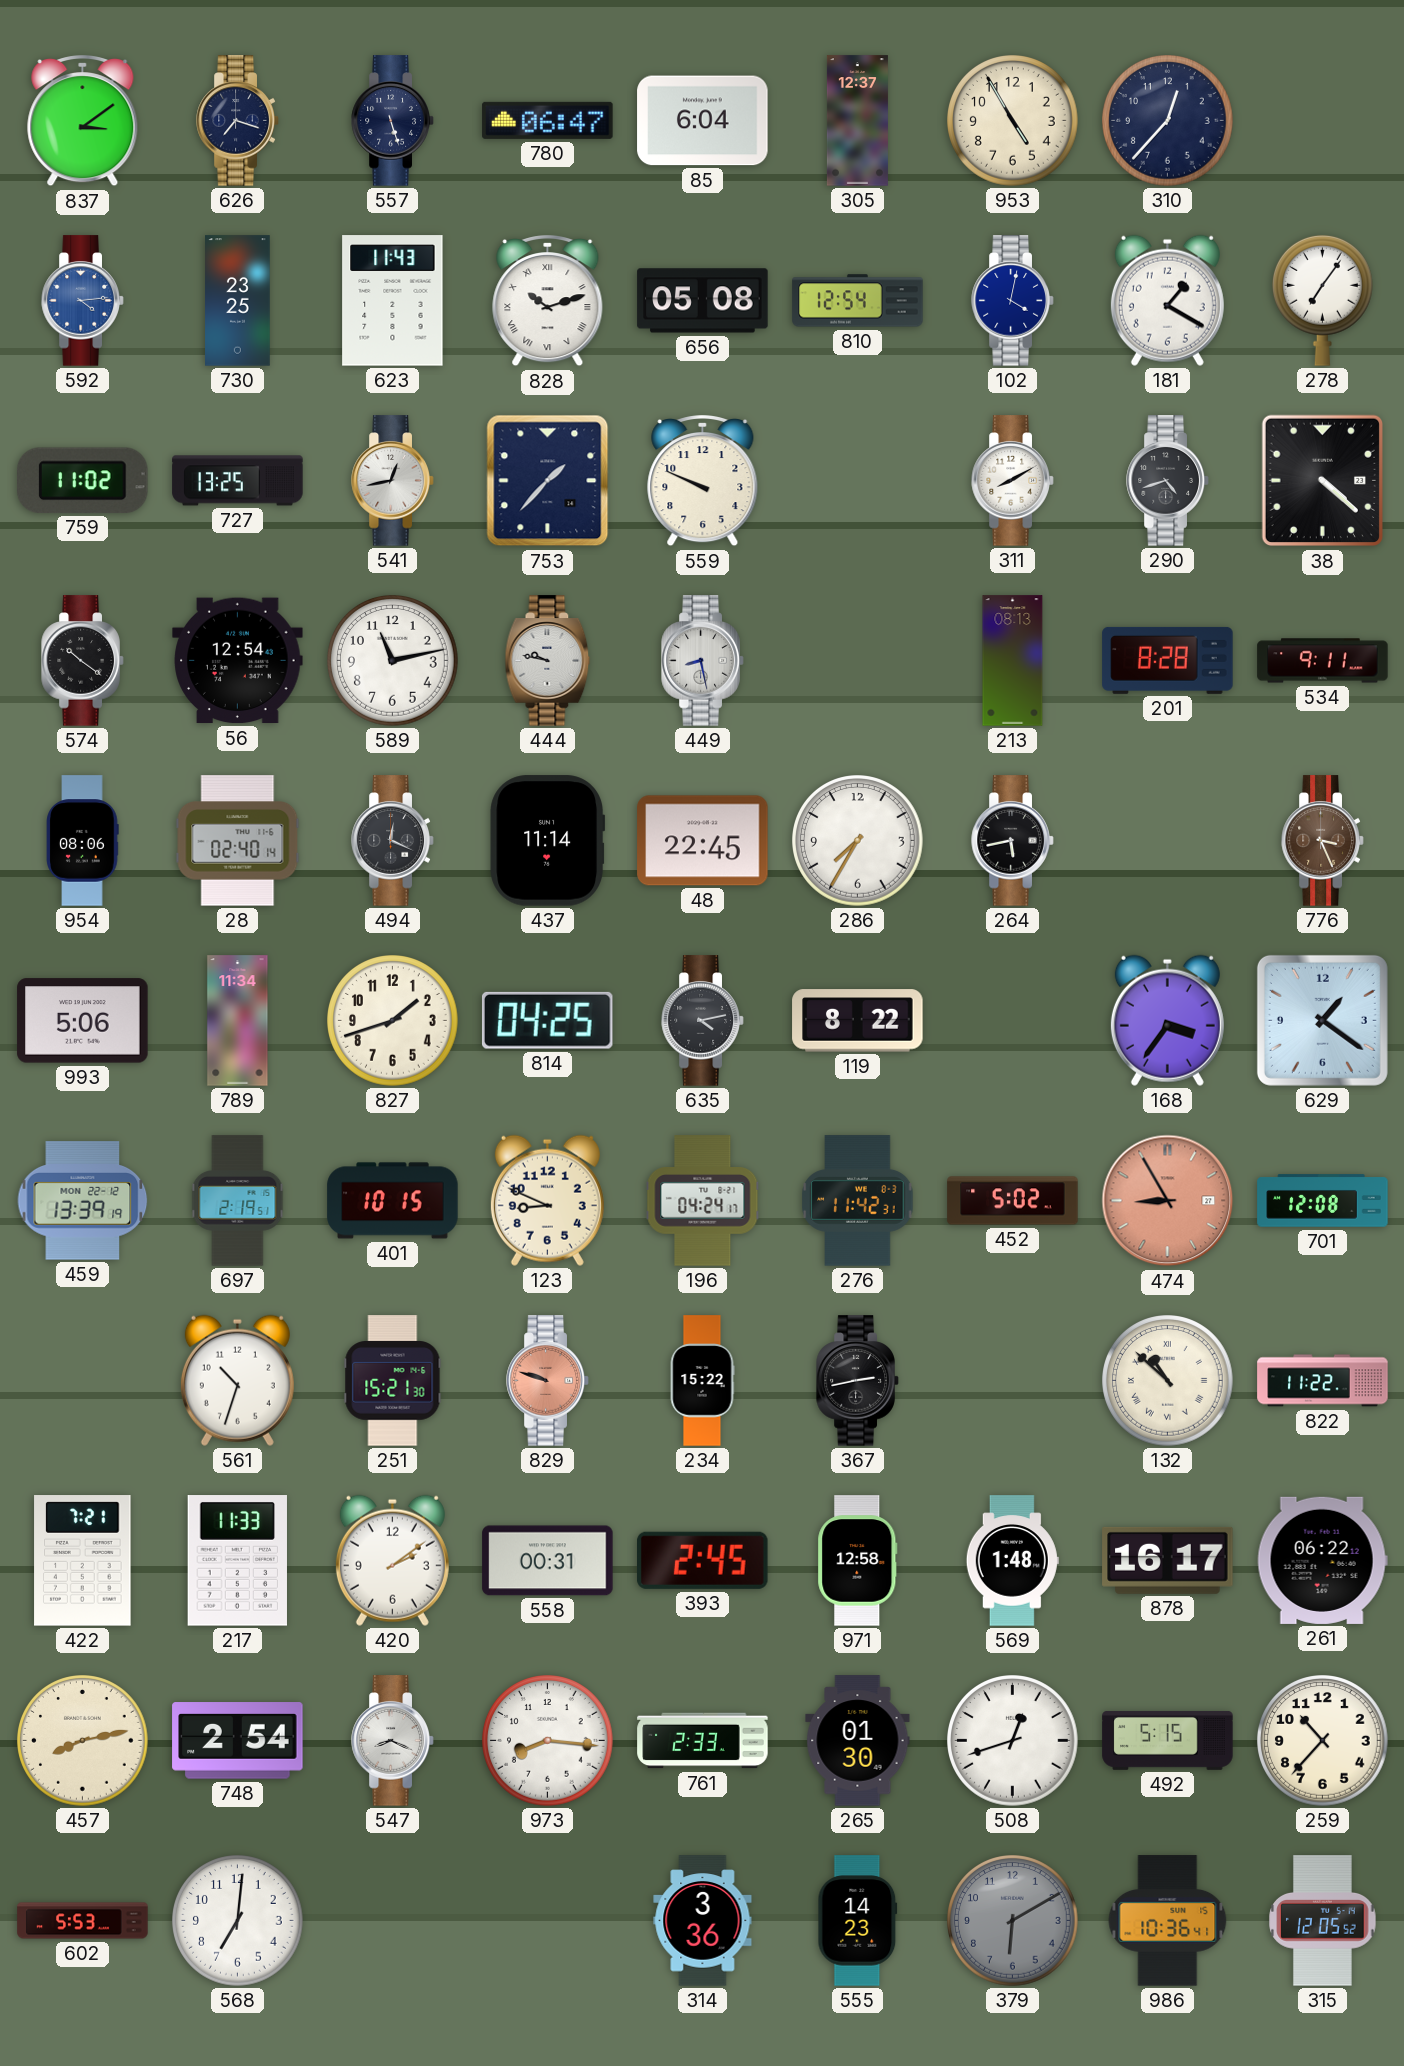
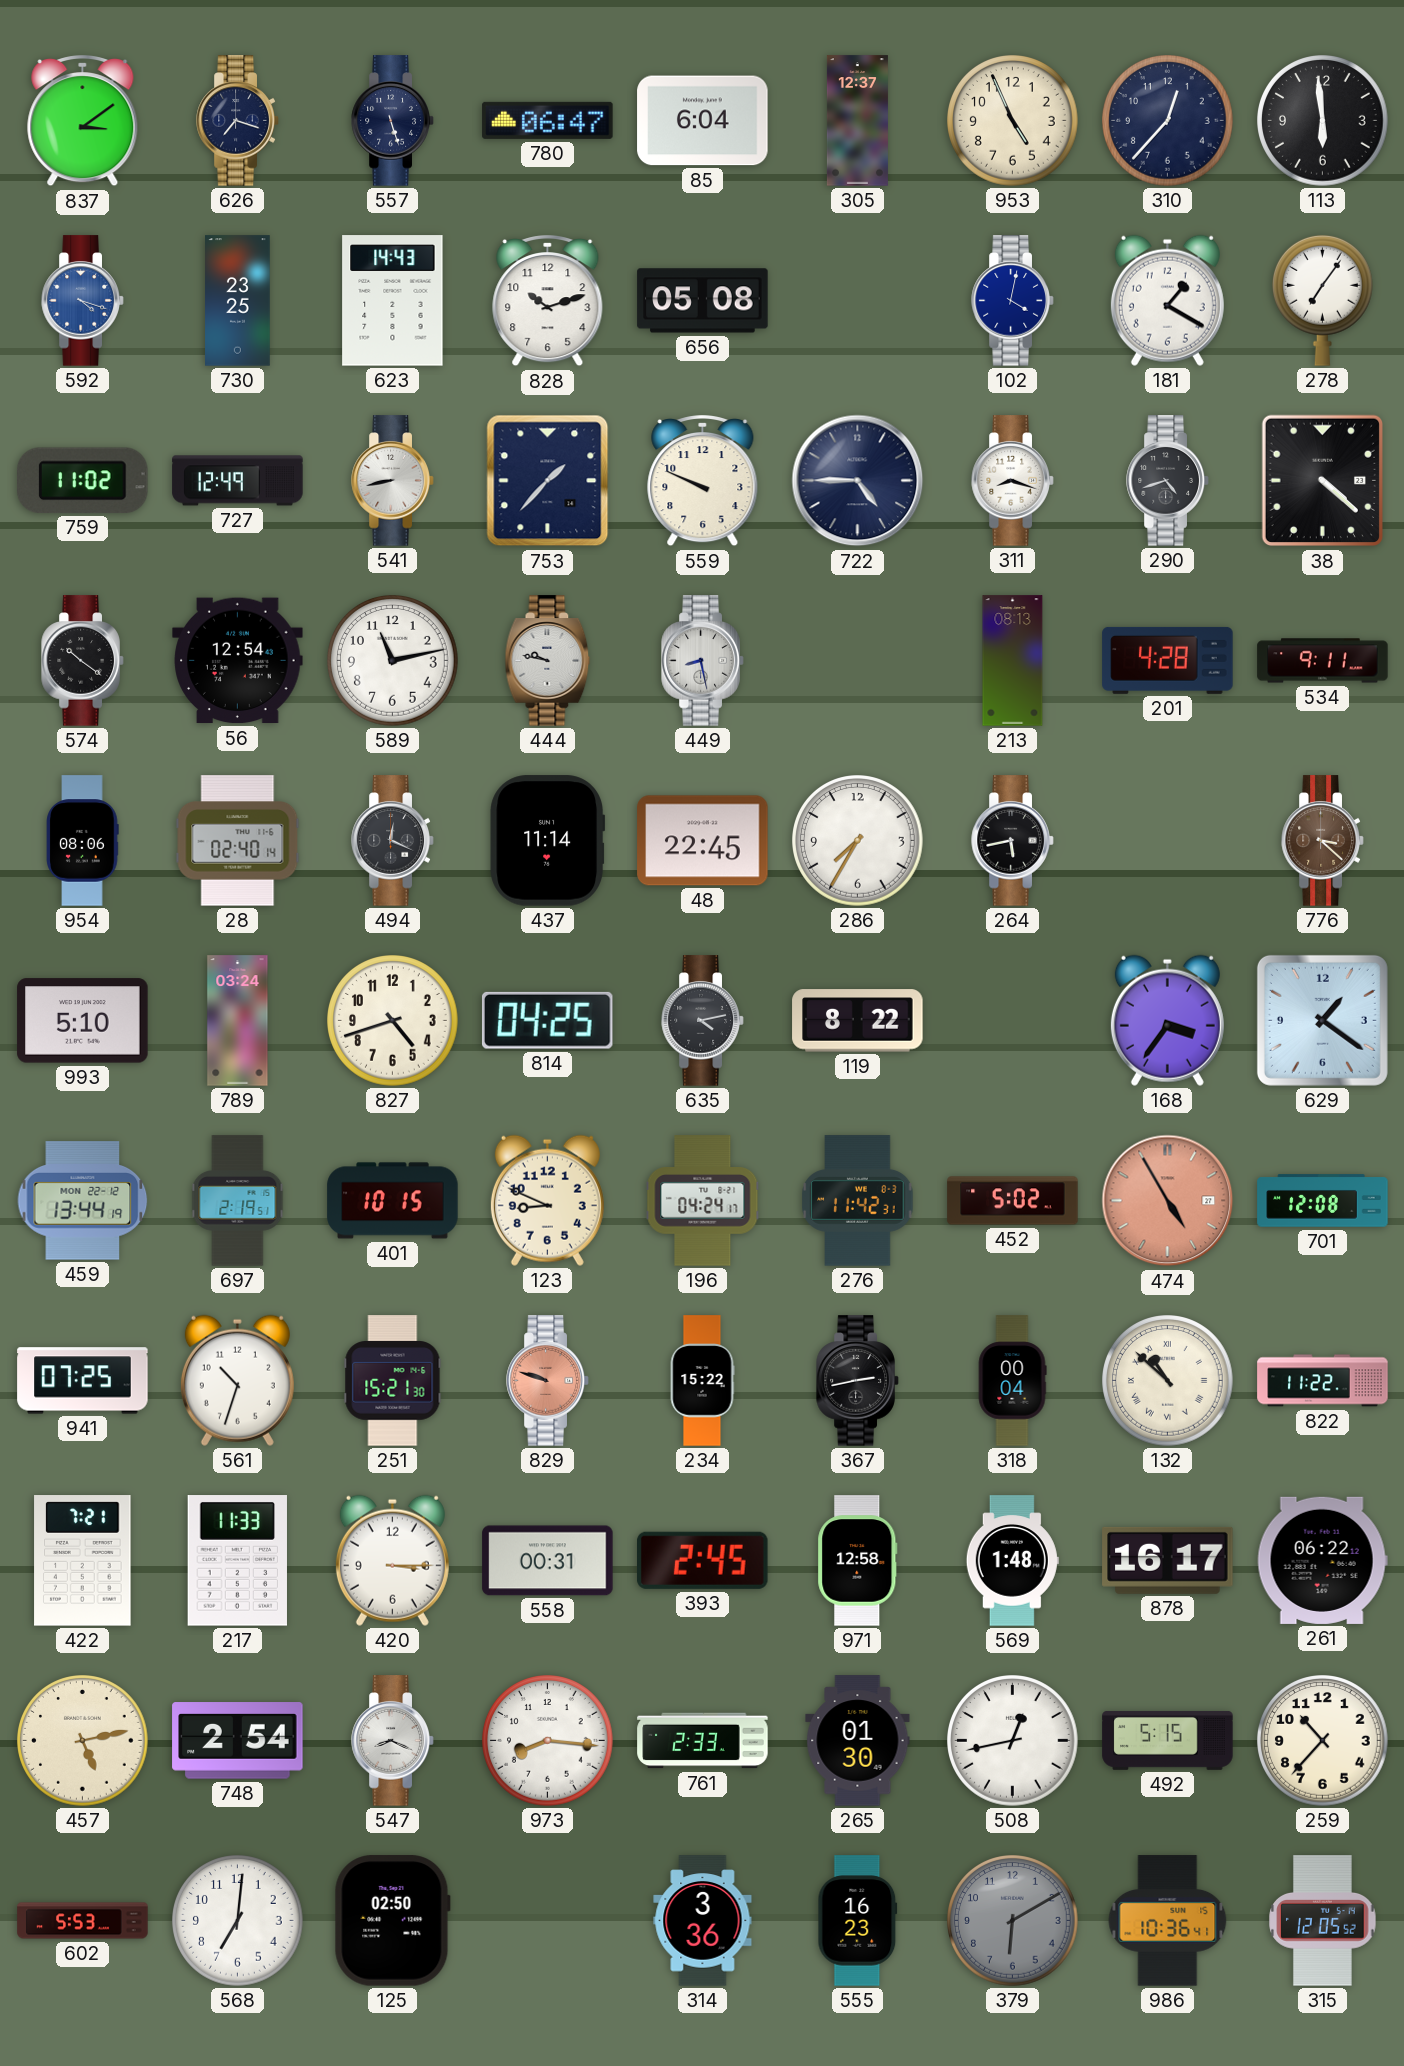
953: 4:55 -> 4:56
113: none -> 5:59
592: 4:14 -> 4:18
623: 11:43 -> 14:43
828 numerals: Roman -> Arabic
810: 12:54 -> none
727: 13:25 -> 12:49
541: 12:43 -> 8:43
722: none -> 4:45
311: 8:10 -> 8:18
201: 8:28 -> 4:28
776: 3:26 -> 3:22
993: 5:06 -> 5:10
789: 11:34 -> 03:24
827: 1:42 -> 4:42
459: 13:39 -> 13:44
474: 8:55 -> 4:55
941: none -> 07:25
318: none -> 00:04
420: 2:09 -> 3:15
457: 8:13 -> 5:13
508: 12:42 -> 12:43
125: none -> 02:50
555: 14:23 -> 16:23
